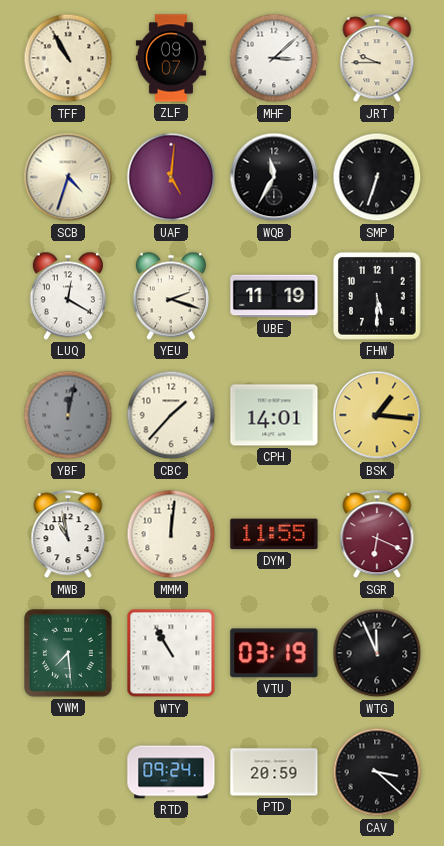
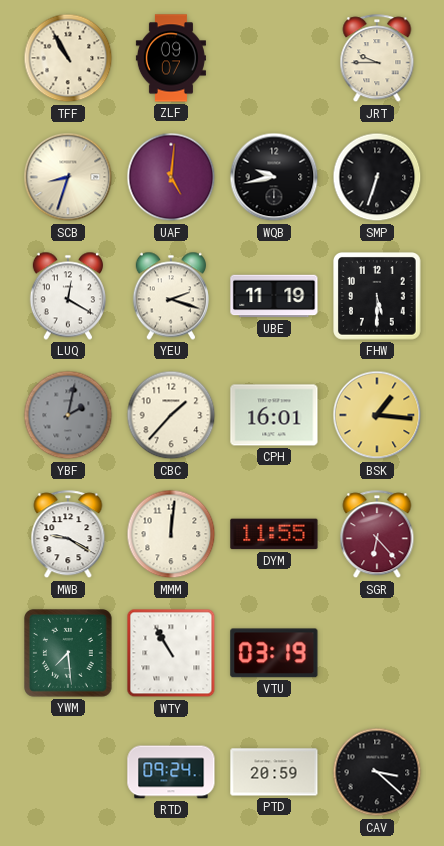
MHF: 3:08 -> none
SCB: 4:33 -> 8:33
WQB: 11:35 -> 9:43
YBF: 12:02 -> 2:02
CPH: 14:01 -> 16:01
MWB: 10:58 -> 9:20
SGR: 6:19 -> 6:23
WTG: 11:56 -> none
